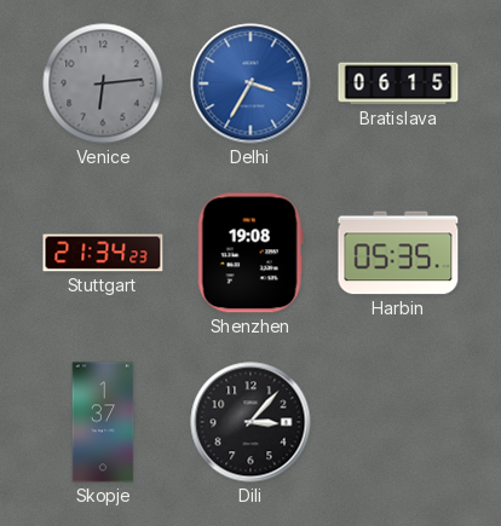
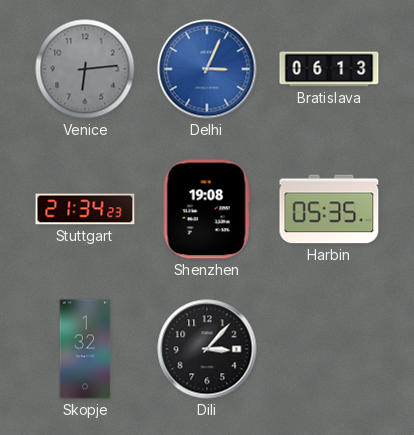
Delhi: 3:35 -> 3:04
Bratislava: 06:15 -> 06:13
Skopje: 1:37 -> 1:32
